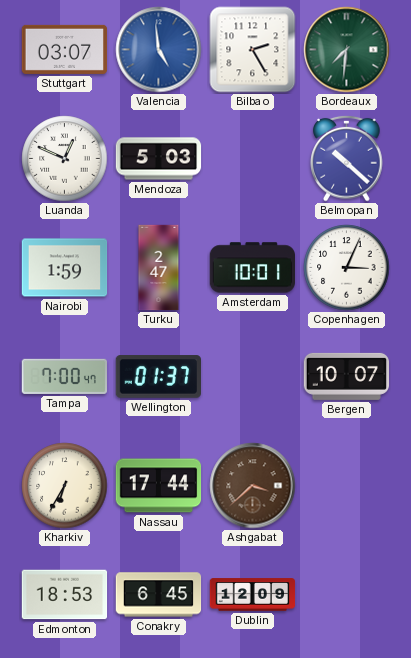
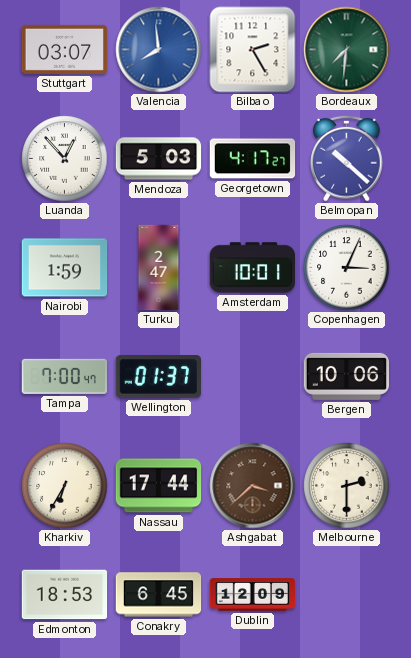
Valencia: 4:59 -> 7:59
Luanda: 12:49 -> 12:53
Georgetown: none -> 4:17
Bergen: 10:07 -> 10:06
Melbourne: none -> 2:30
